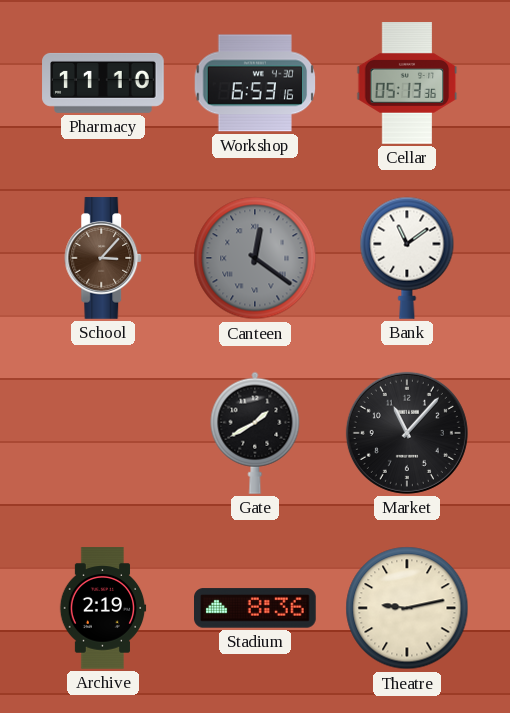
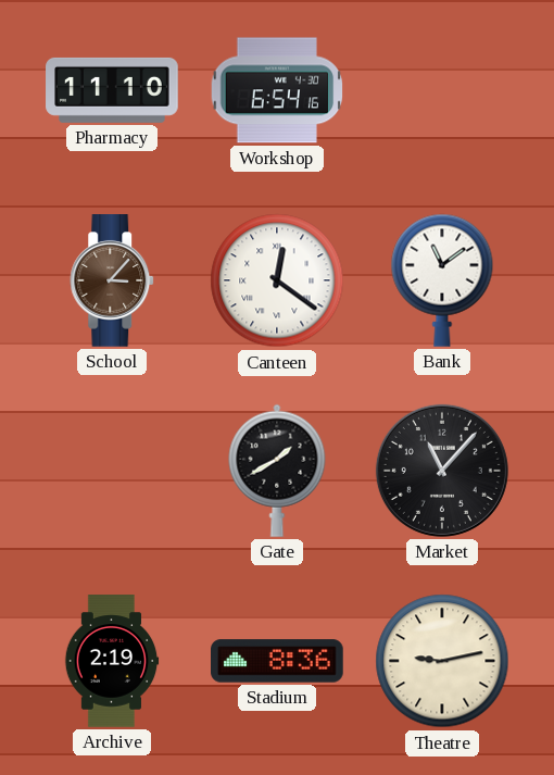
Workshop: 6:53 -> 6:54
Cellar: 05:13 -> none
Canteen dial: grey -> white
